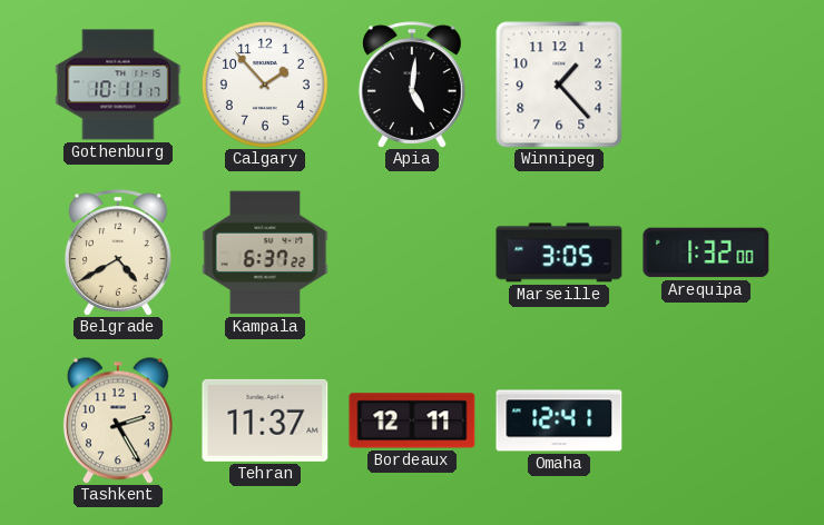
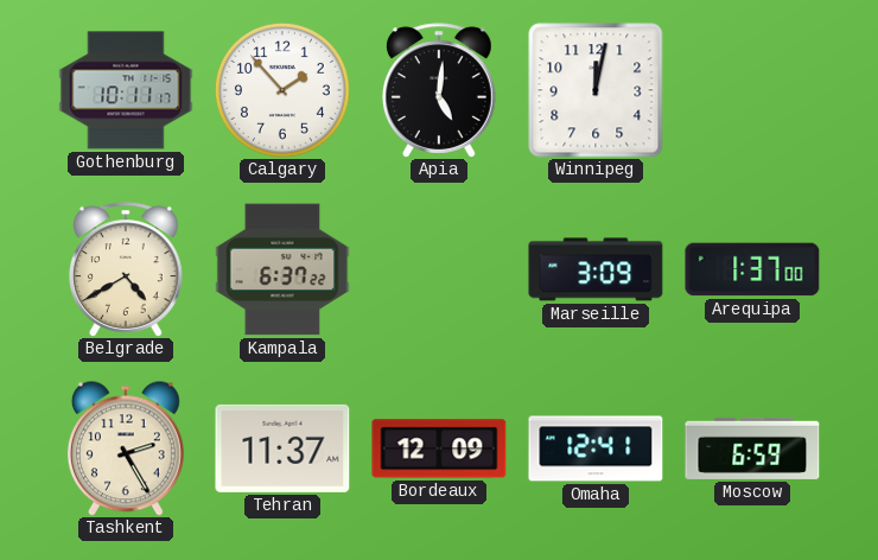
Winnipeg: 1:23 -> 12:02
Marseille: 3:05 -> 3:09
Arequipa: 1:32 -> 1:37
Bordeaux: 12:11 -> 12:09
Moscow: none -> 6:59
